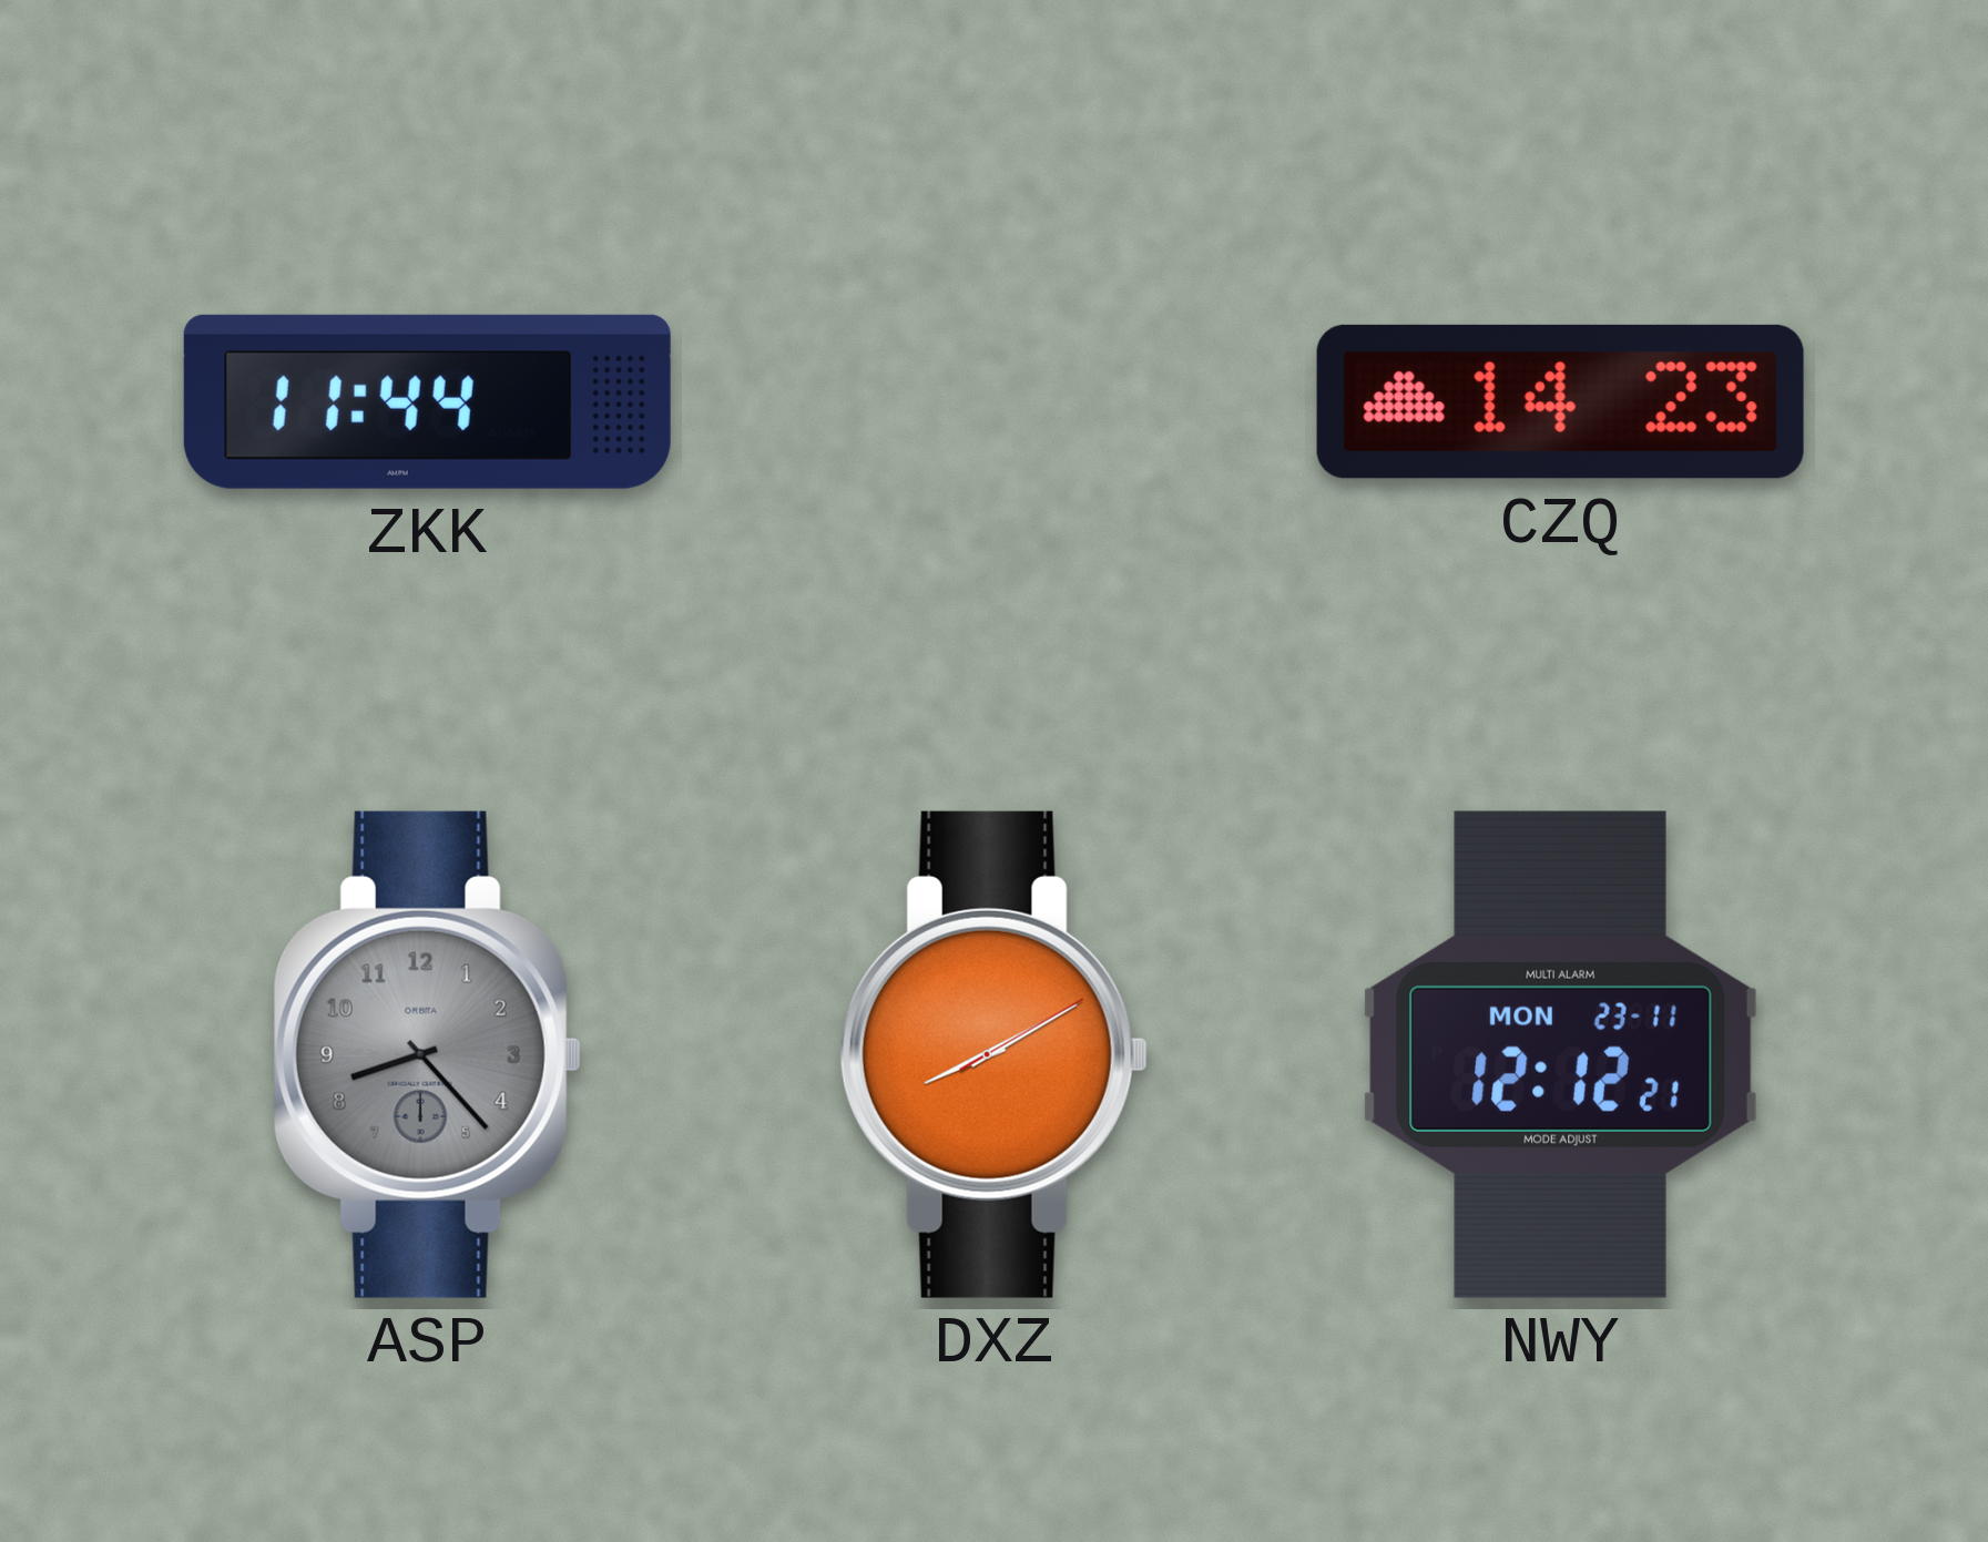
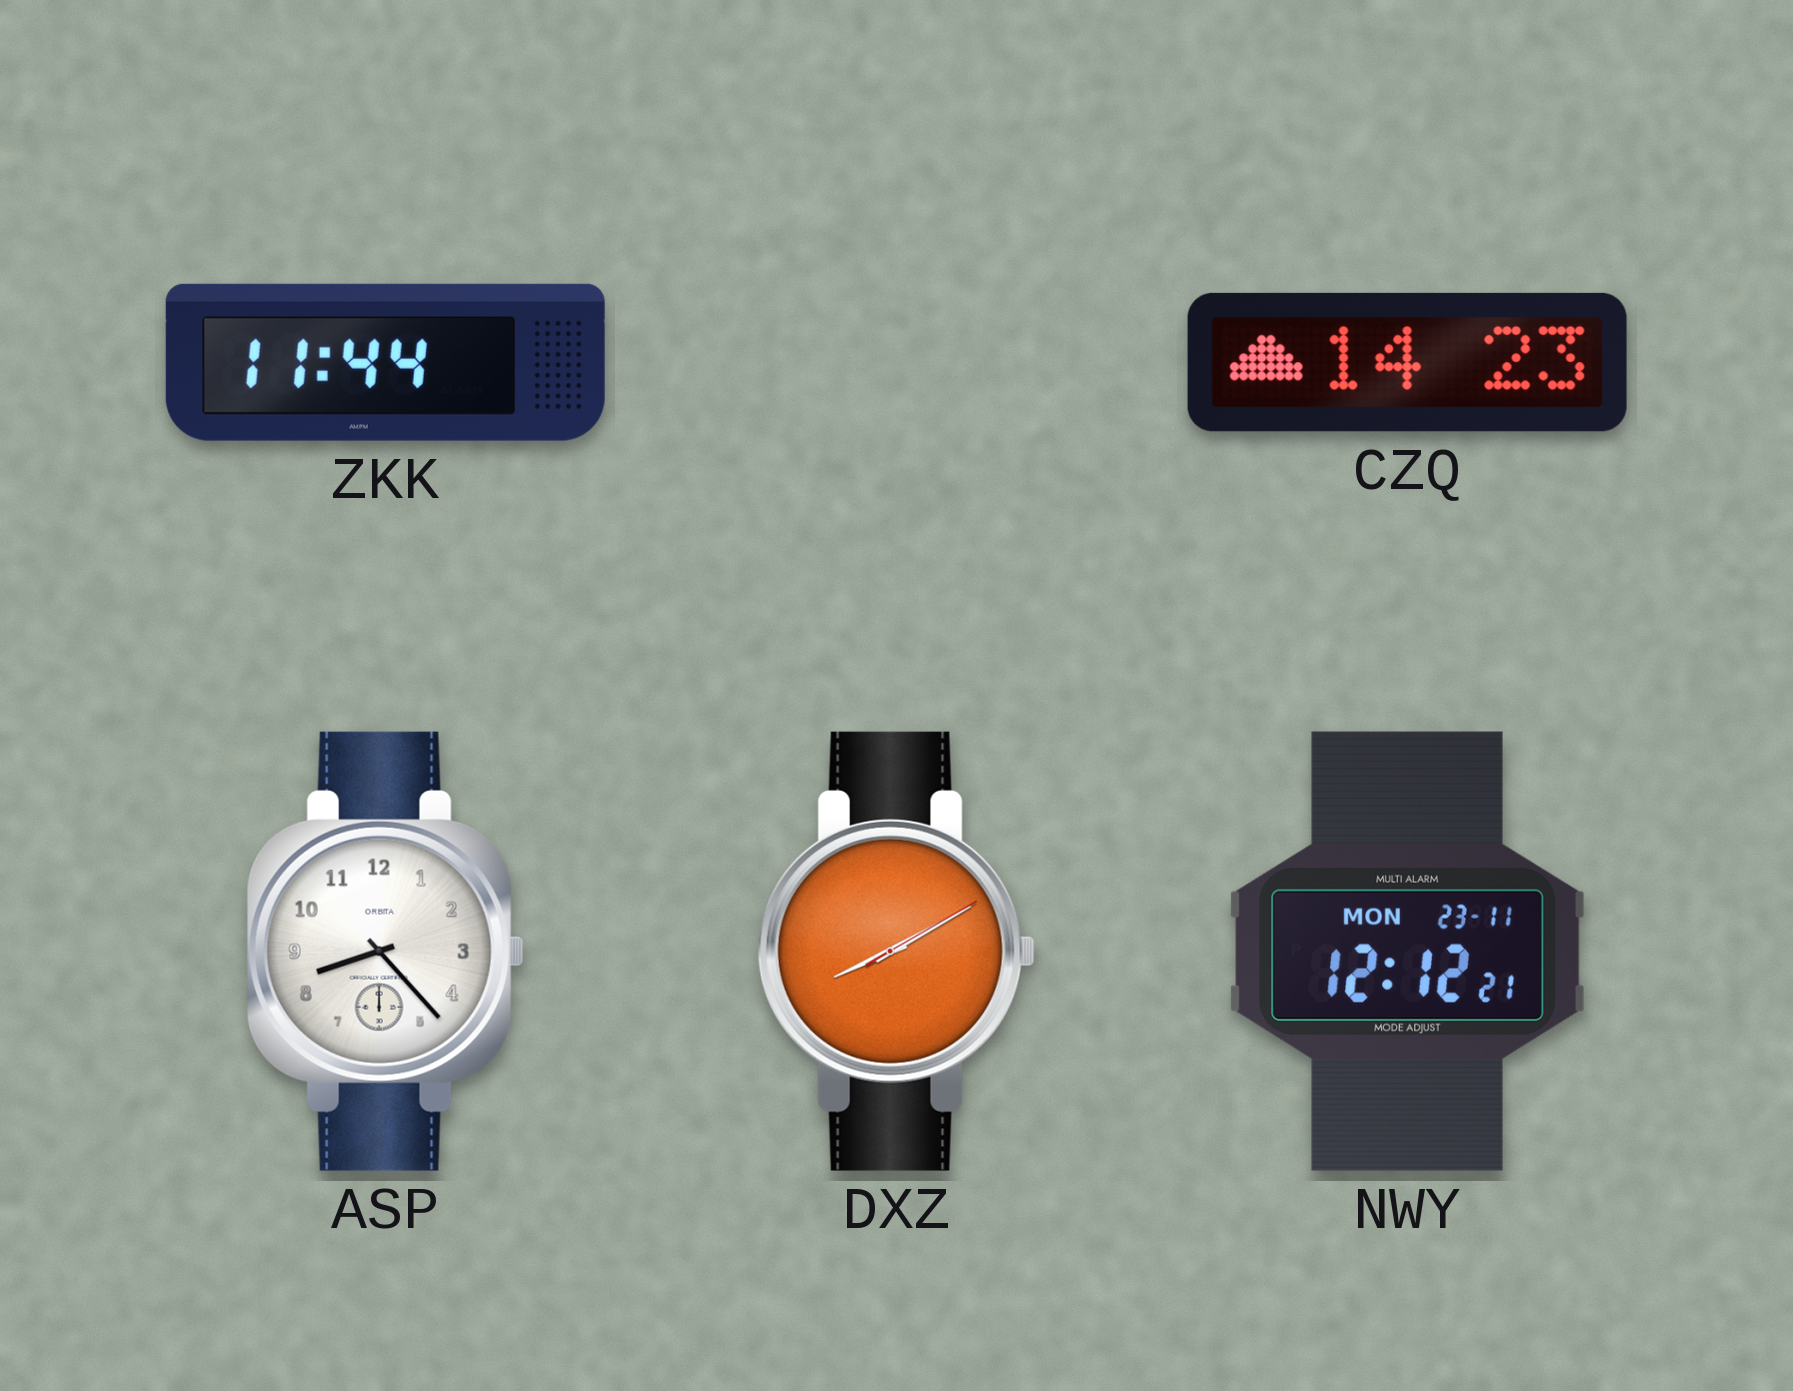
ASP dial: grey -> white
